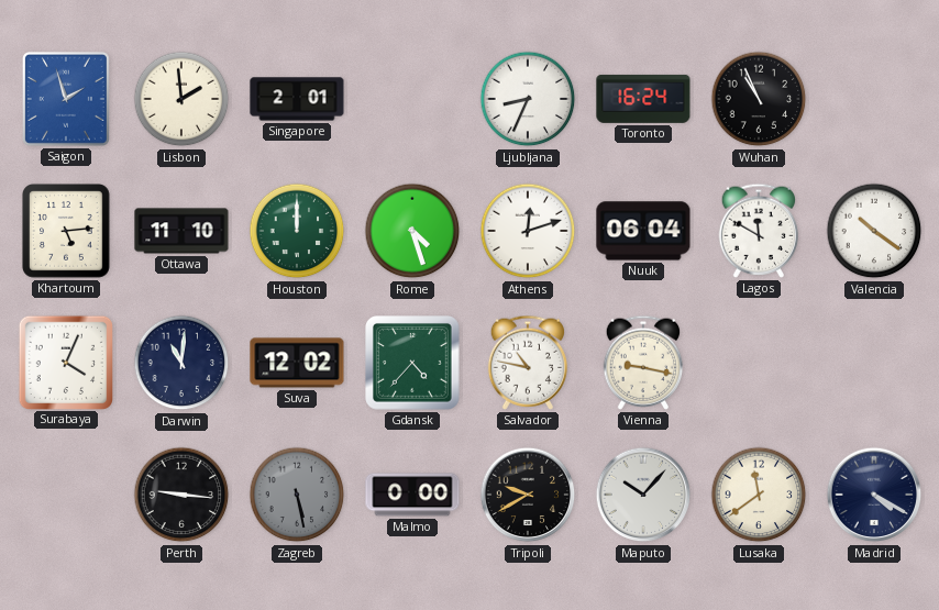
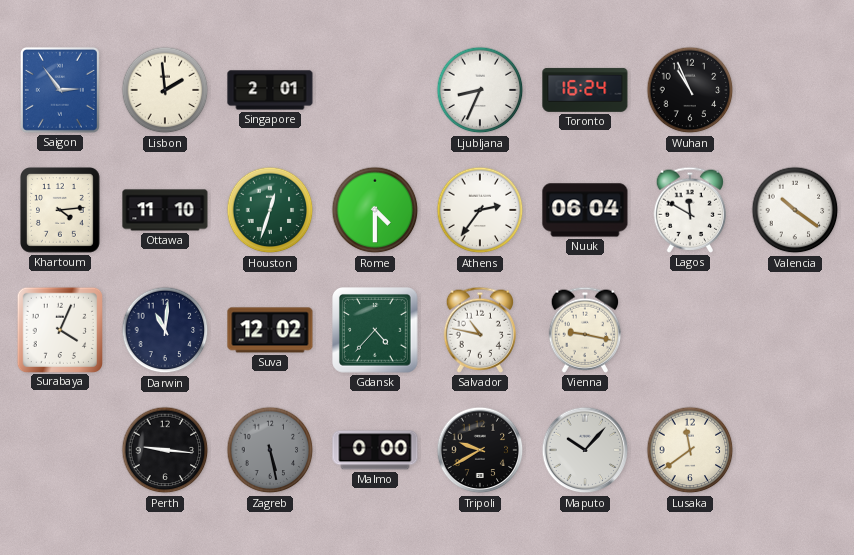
Saigon: 1:57 -> 2:54
Khartoum: 5:14 -> 4:14
Houston: 12:00 -> 12:33
Rome: 4:27 -> 4:30
Athens: 12:12 -> 2:36
Madrid: 4:20 -> none
